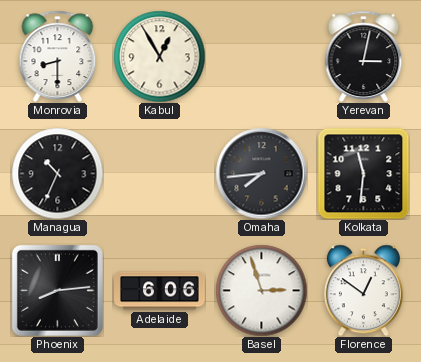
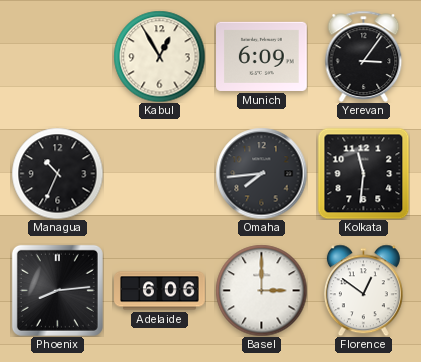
Monrovia: 8:30 -> none
Munich: none -> 6:09
Yerevan: 3:02 -> 3:06
Basel: 2:57 -> 3:00
